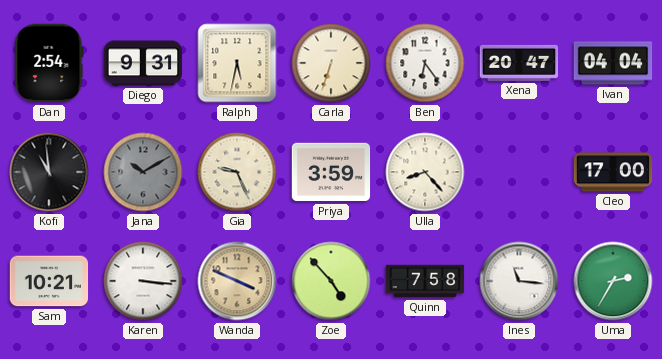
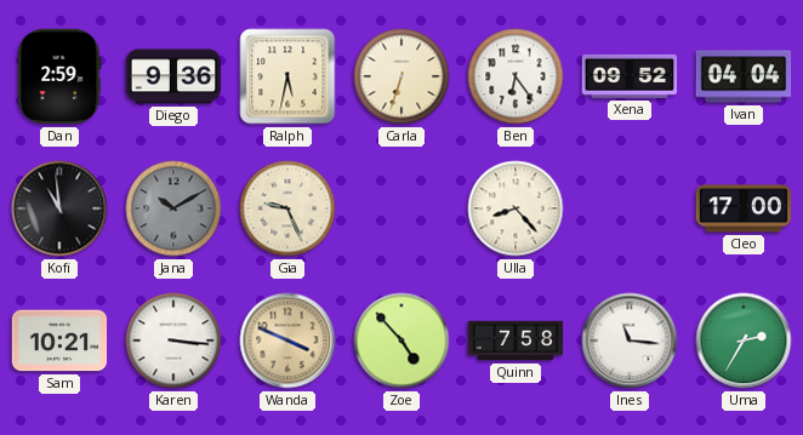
Dan: 2:54 -> 2:59
Diego: 9:31 -> 9:36
Xena: 20:47 -> 09:52
Priya: 3:59 -> none
